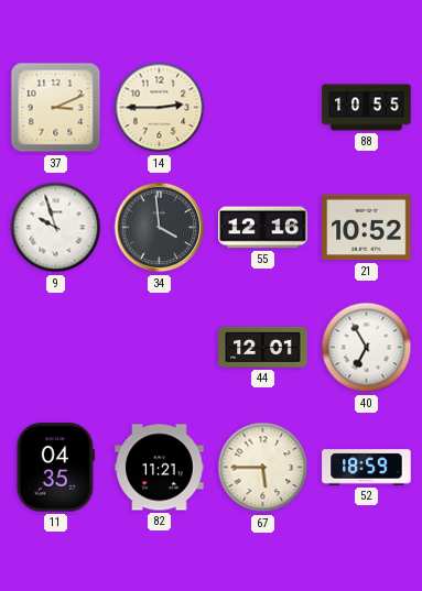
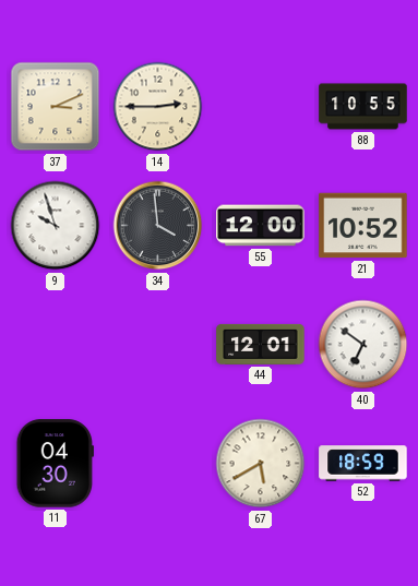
55: 12:16 -> 12:00
40: 6:55 -> 6:51
11: 04:35 -> 04:30
82: 11:21 -> none
67: 5:45 -> 5:40
